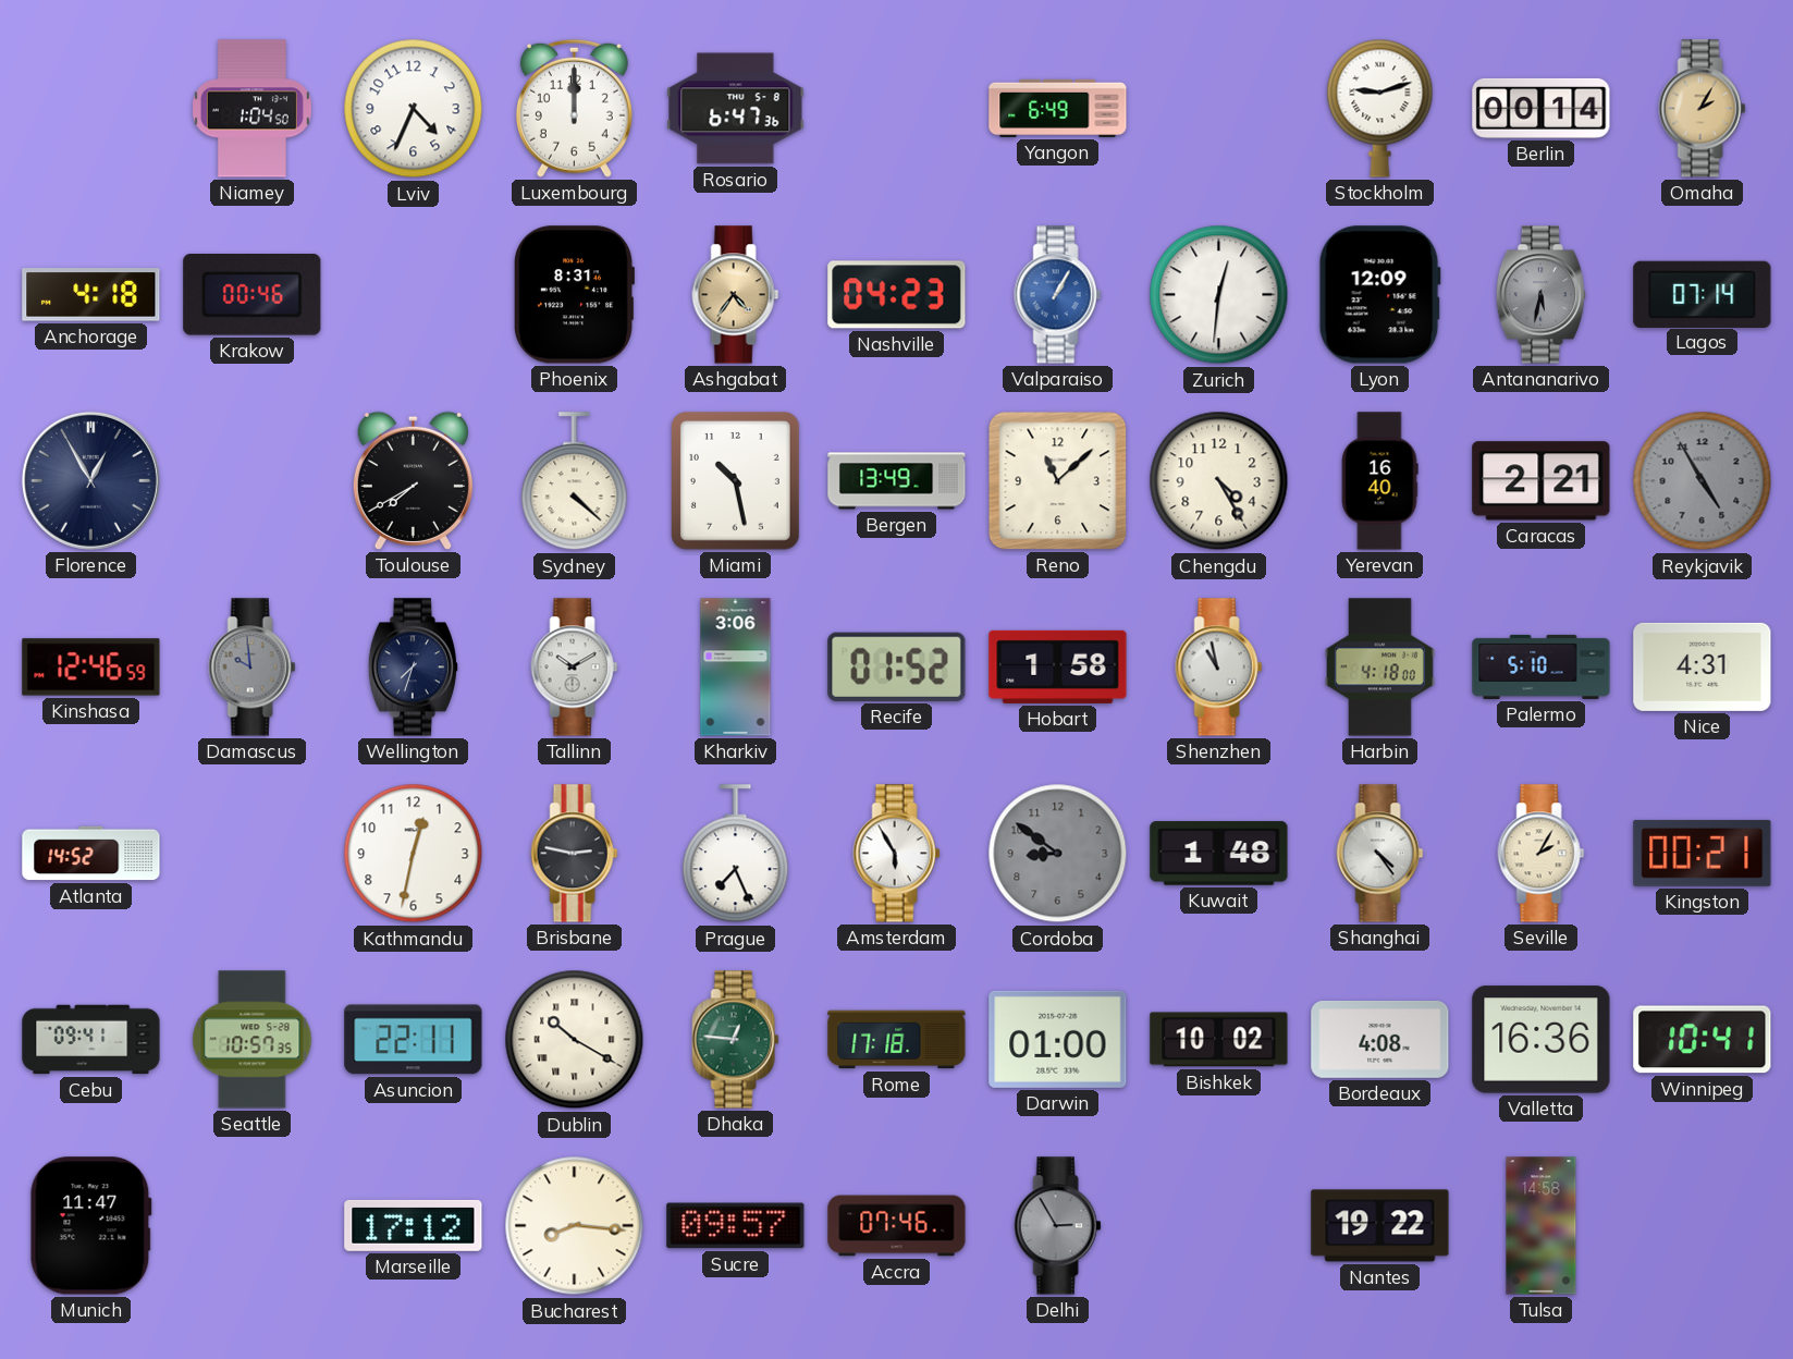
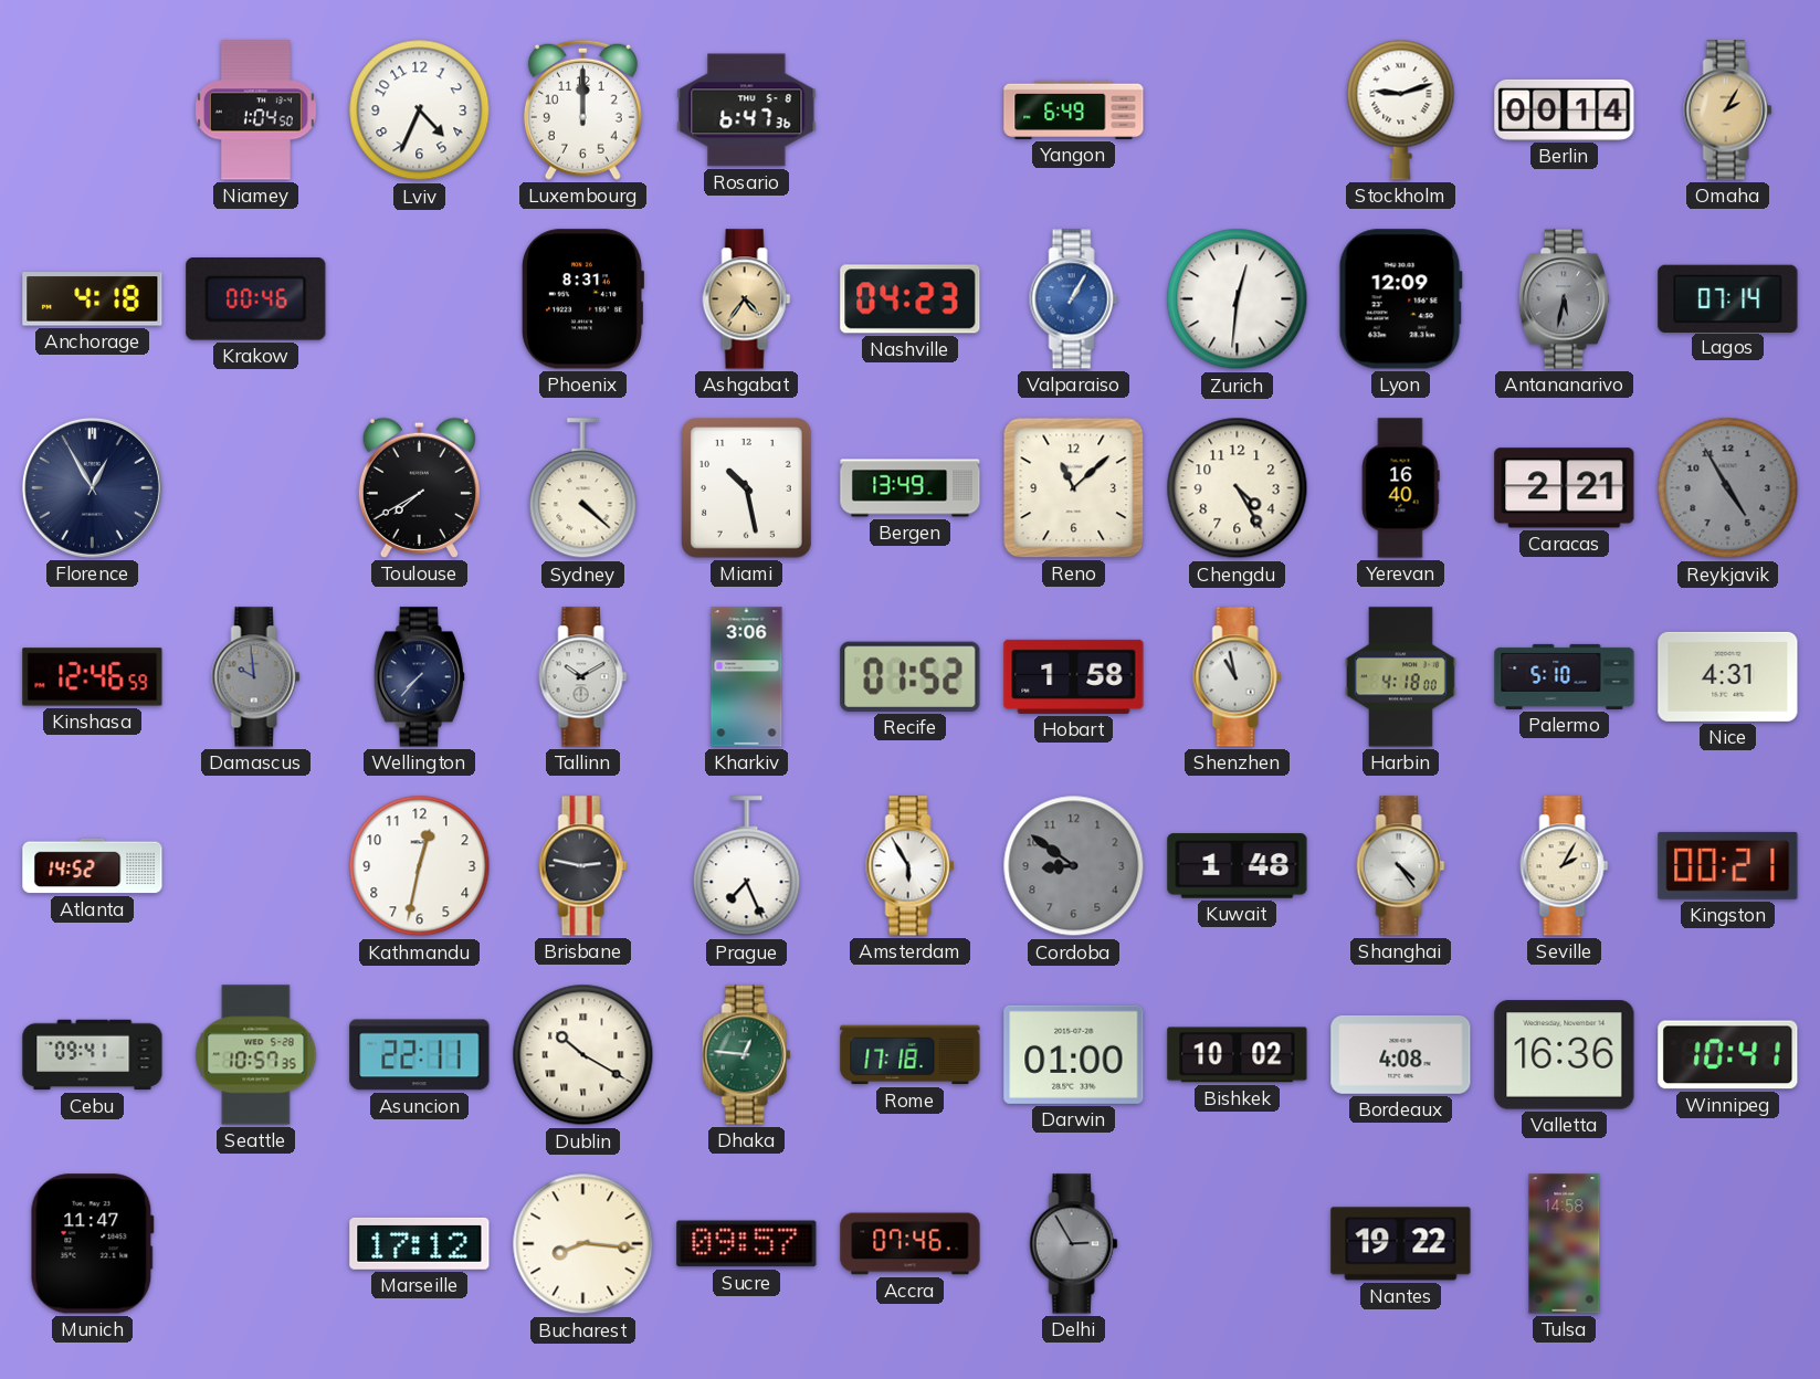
Wellington: 7:33 -> 7:37
